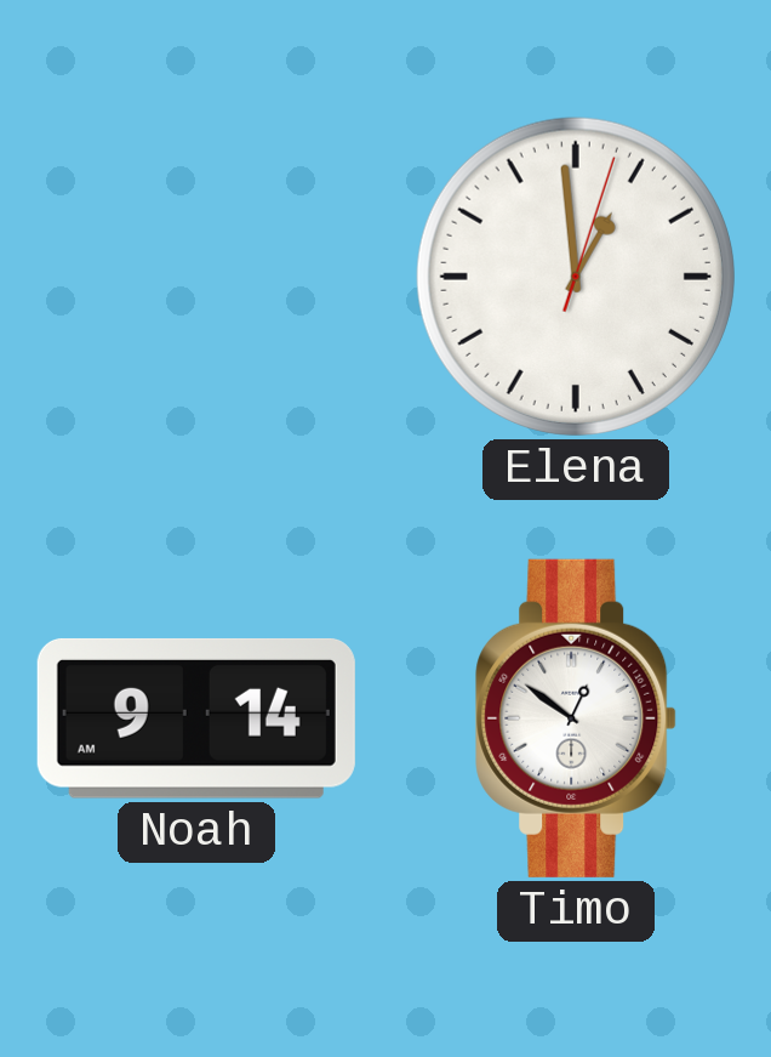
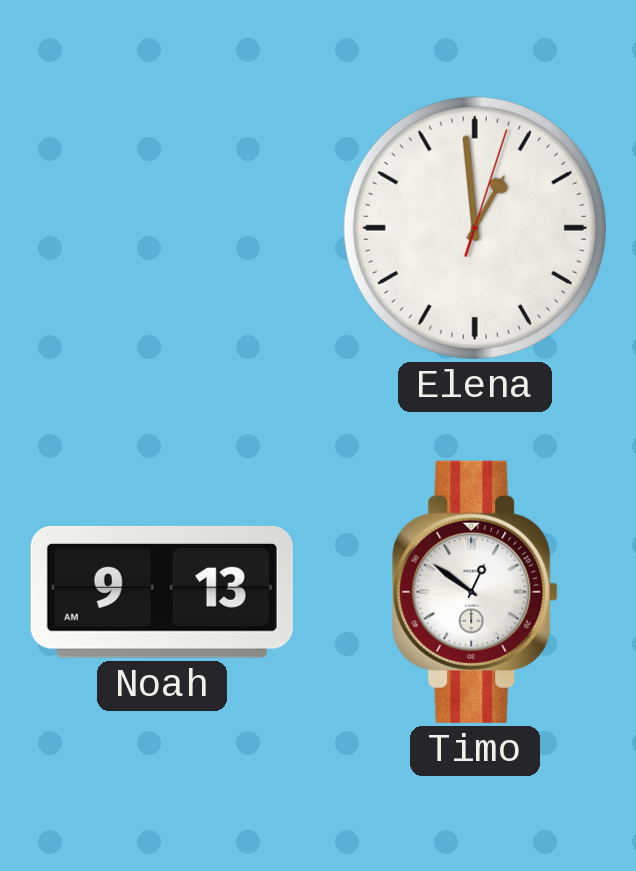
Noah: 9:14 -> 9:13
